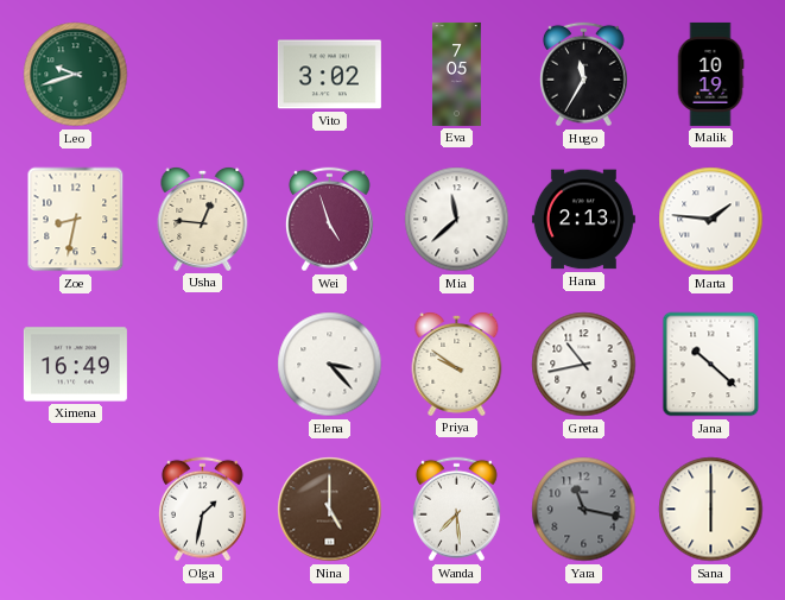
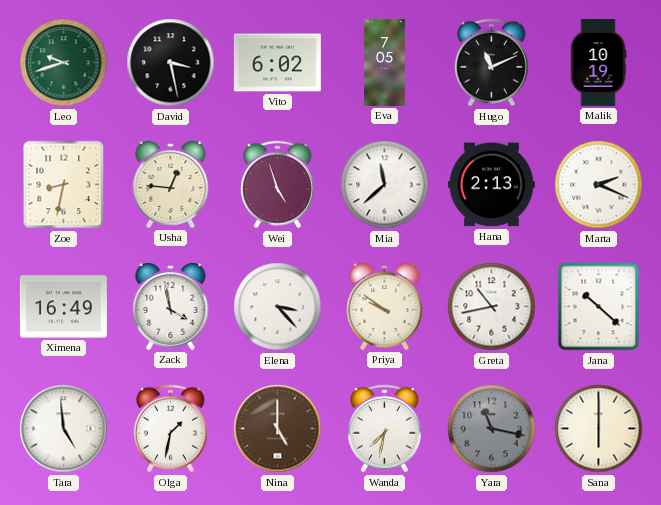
David: none -> 3:28
Vito: 3:02 -> 6:02
Hugo: 11:35 -> 11:11
Marta: 1:46 -> 2:19
Zack: none -> 3:58
Tara: none -> 4:59
Wanda: 7:29 -> 7:32
